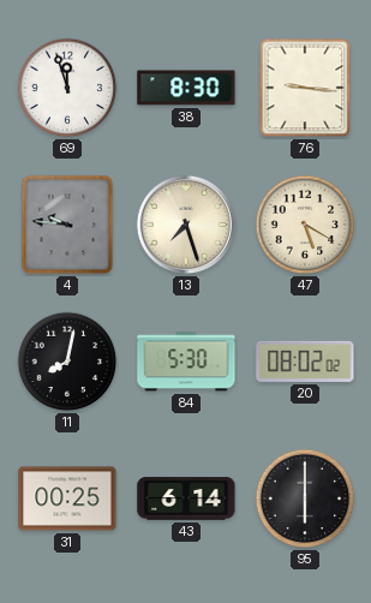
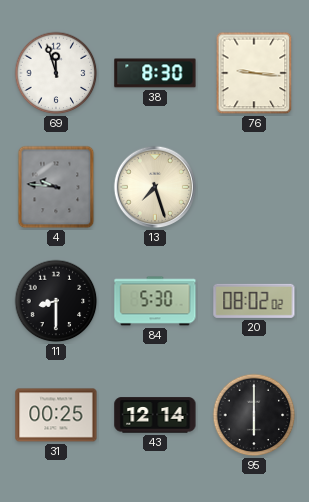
47: 5:20 -> none
11: 8:02 -> 8:30
43: 6:14 -> 12:14
